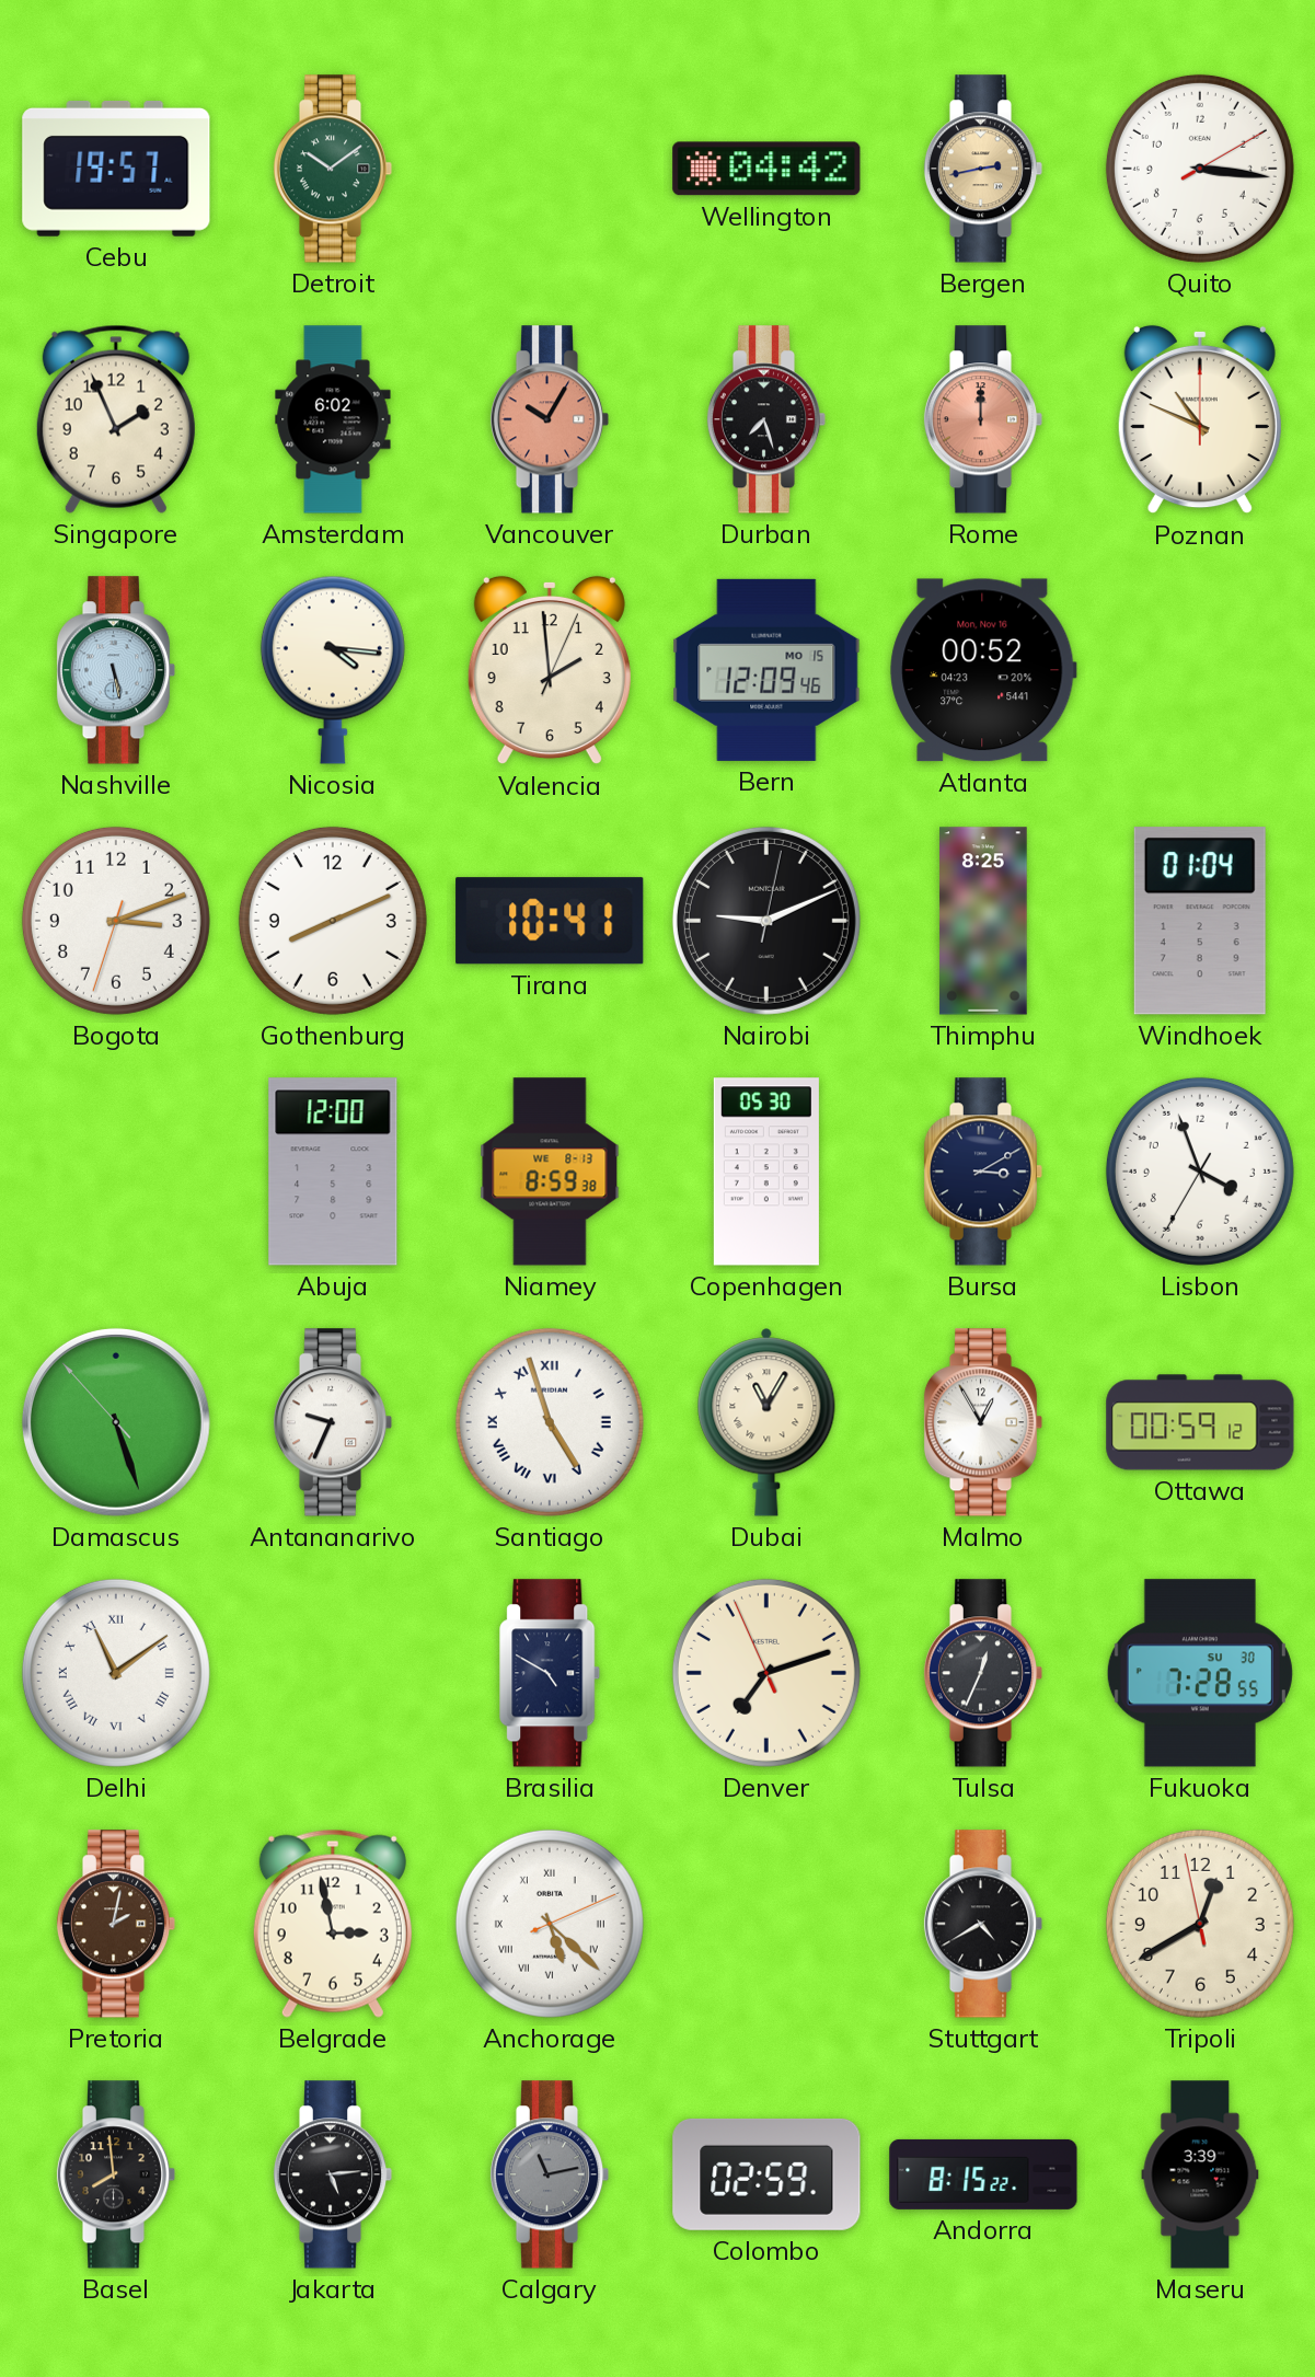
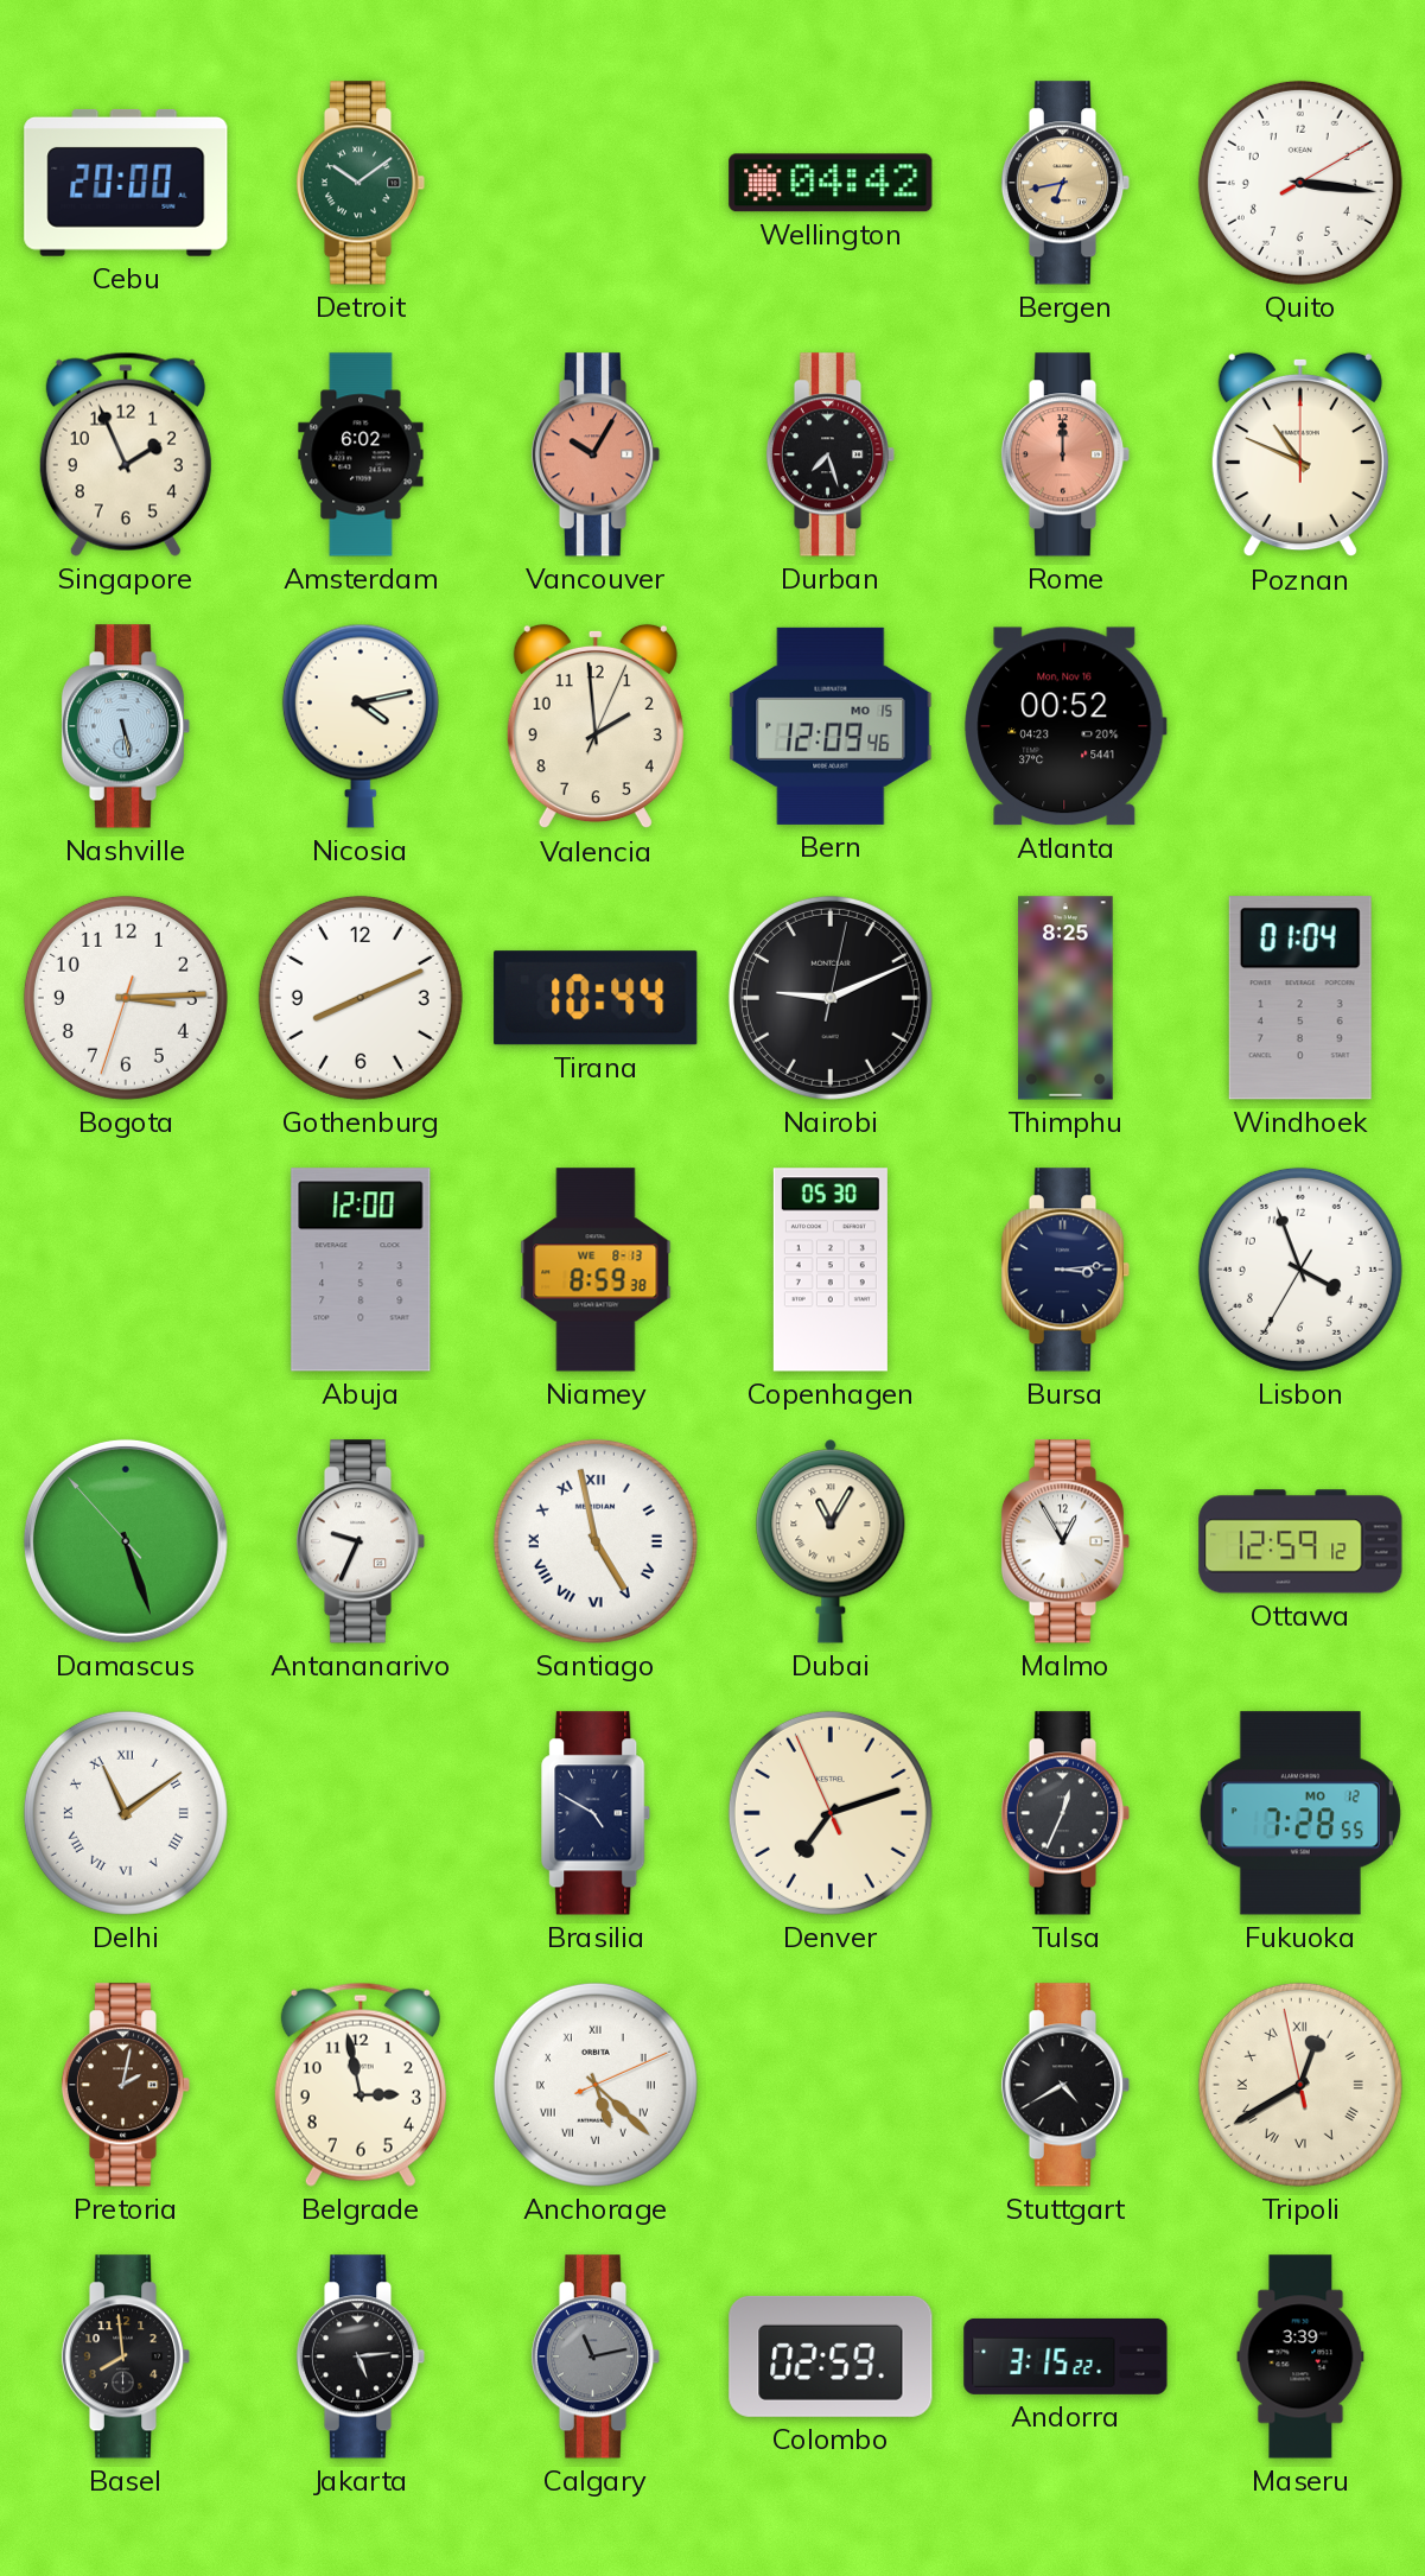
Cebu: 19:57 -> 20:00
Bergen: 2:43 -> 6:43
Nicosia: 4:16 -> 4:13
Bogota: 3:11 -> 3:14
Tirana: 10:41 -> 10:44
Bursa: 3:10 -> 3:14
Santiago: 4:57 -> 4:58
Ottawa: 00:59 -> 12:59
Fukuoka date: SU 30 -> MO 12
Tripoli numerals: Arabic -> Roman
Andorra: 8:15 -> 3:15
